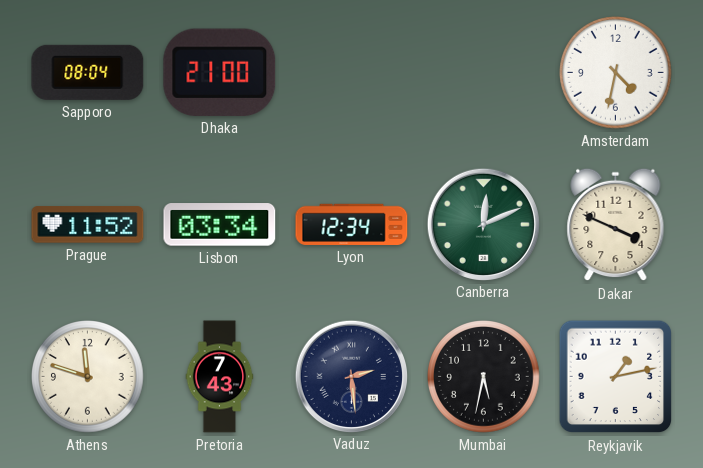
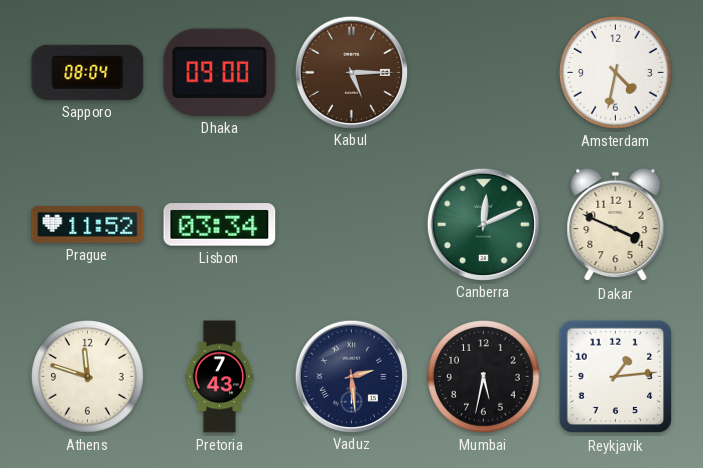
Dhaka: 21:00 -> 09:00
Kabul: none -> 5:15
Lyon: 12:34 -> none
Reykjavik: 1:13 -> 1:14
